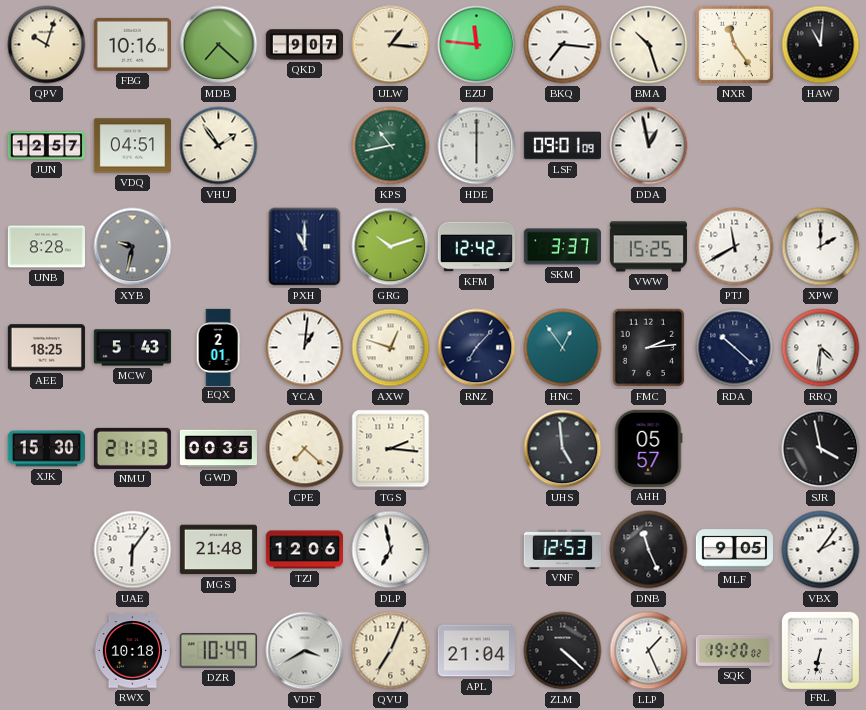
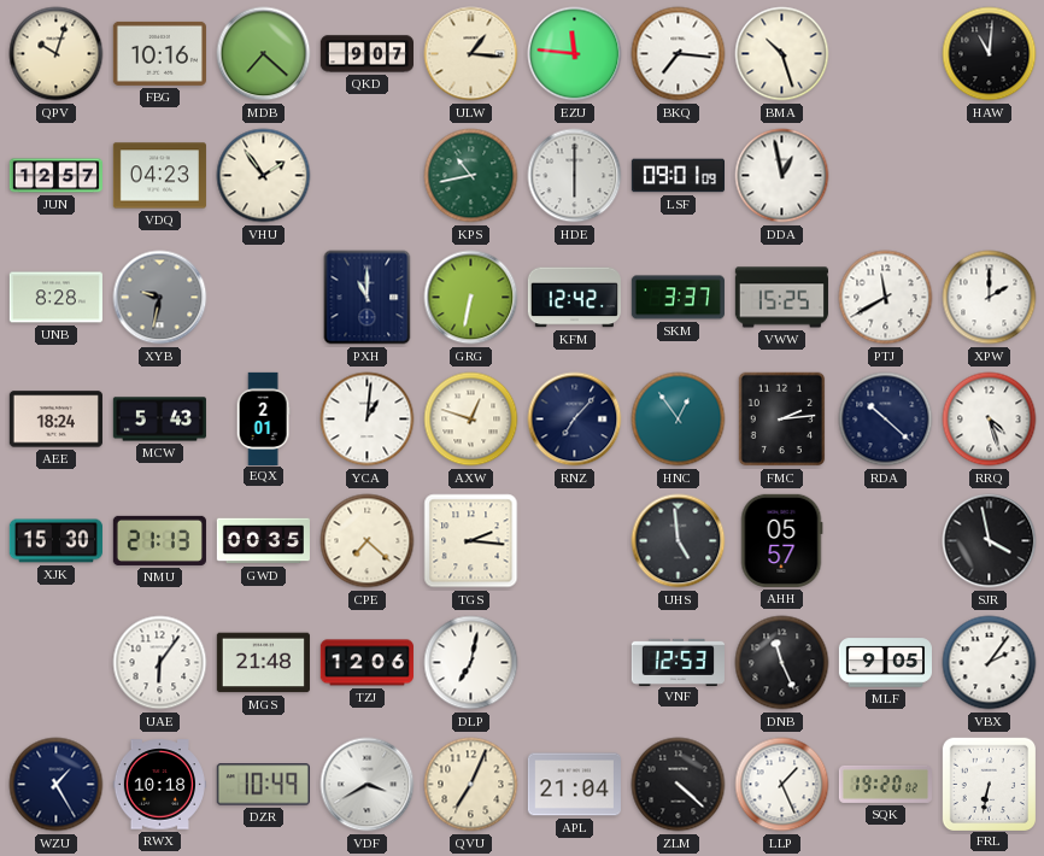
NXR: 11:24 -> none
VDQ: 04:51 -> 04:23
GRG: 10:12 -> 6:32
AEE: 18:25 -> 18:24
RRQ: 4:31 -> 4:27
DLP: 6:58 -> 7:02
WZU: none -> 1:25
